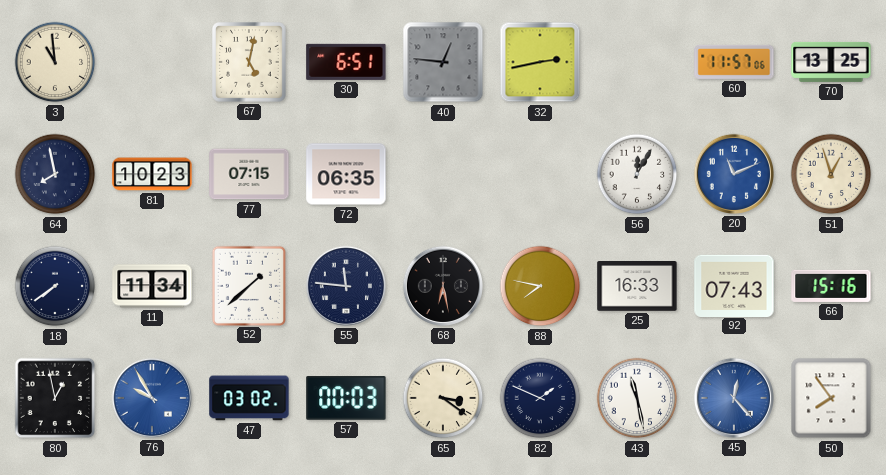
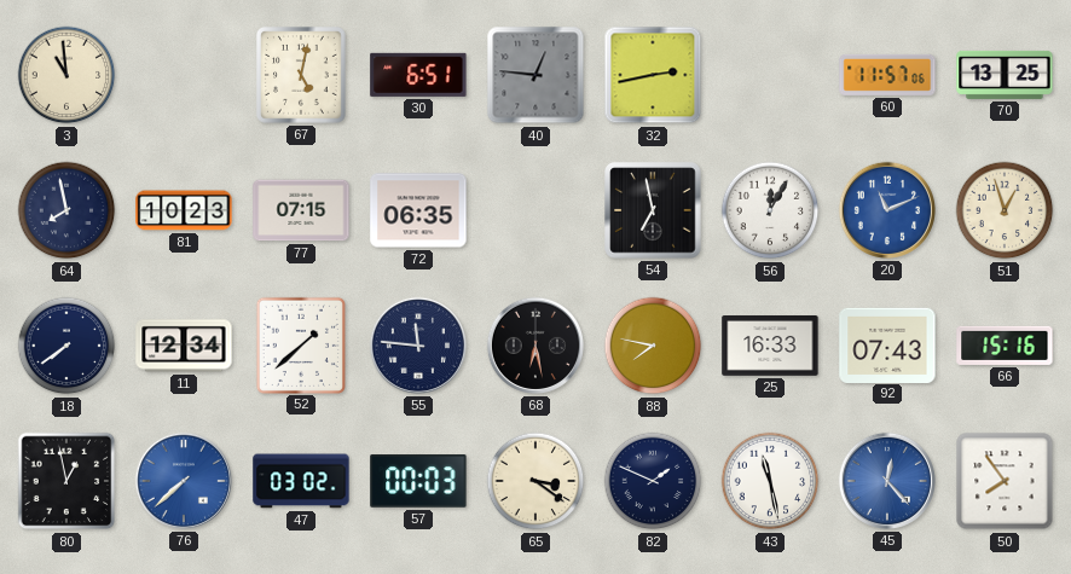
54: none -> 6:58
11: 11:34 -> 12:34
76: 9:55 -> 7:38
